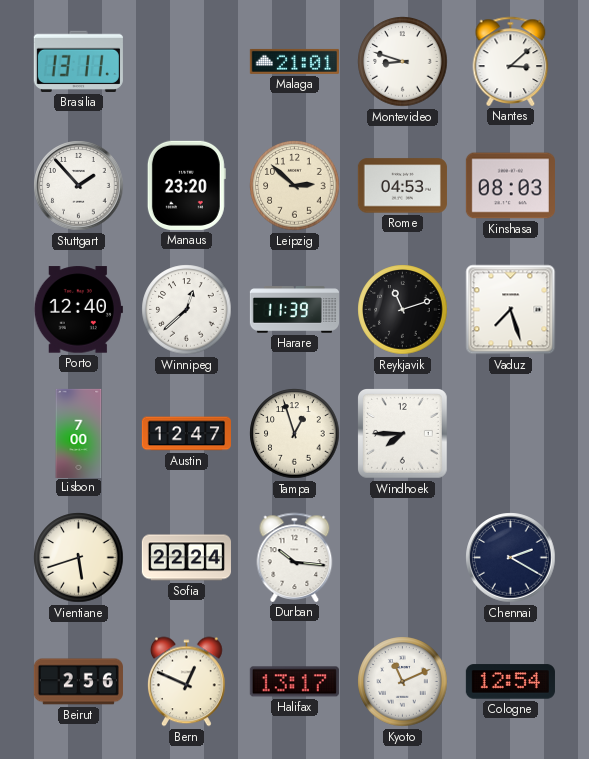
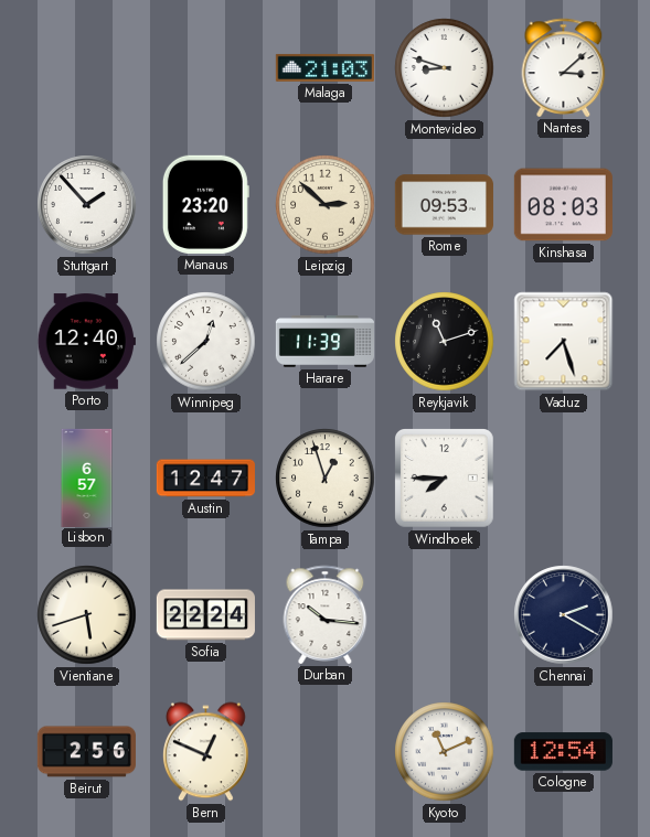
Brasilia: 13:11 -> none
Malaga: 21:01 -> 21:03
Rome: 04:53 -> 09:53
Lisbon: 7:00 -> 6:57
Halifax: 13:17 -> none
